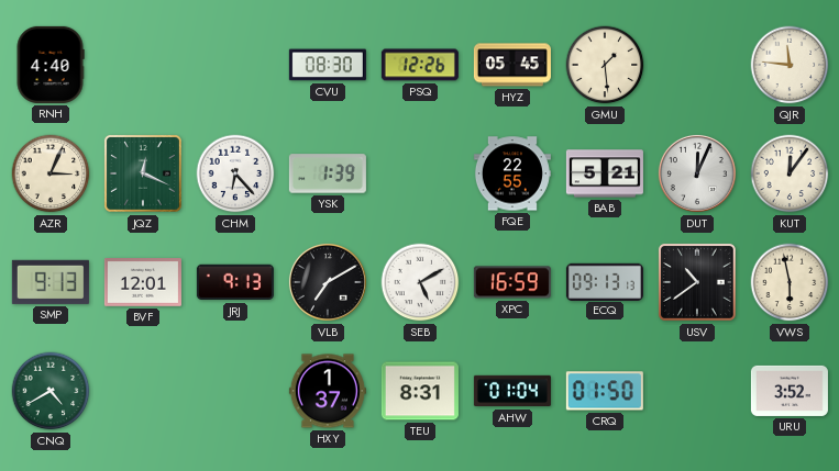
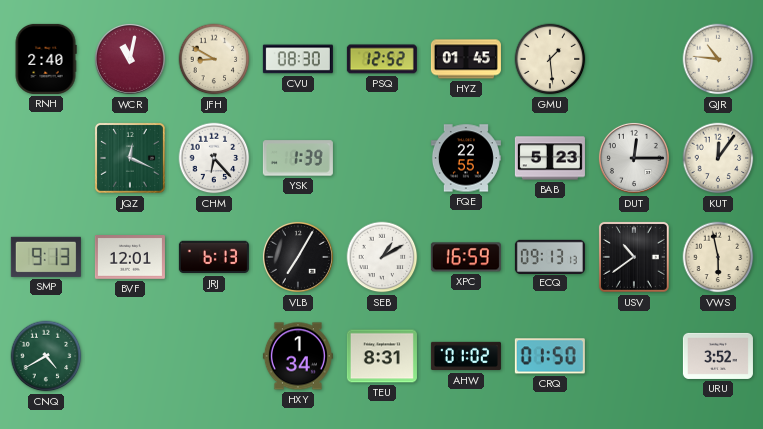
RNH: 4:40 -> 2:40
WCR: none -> 11:02
JFH: none -> 8:50
PSQ: 12:26 -> 12:52
HYZ: 05:45 -> 01:45
QJR: 11:46 -> 10:46
AZR: 3:04 -> none
BAB: 5:21 -> 5:23
DUT: 12:04 -> 12:15
JRJ: 9:13 -> 6:13
VLB: 7:10 -> 7:05
SEB: 5:10 -> 1:10
HXY: 1:37 -> 1:34
AHW: 01:04 -> 01:02
